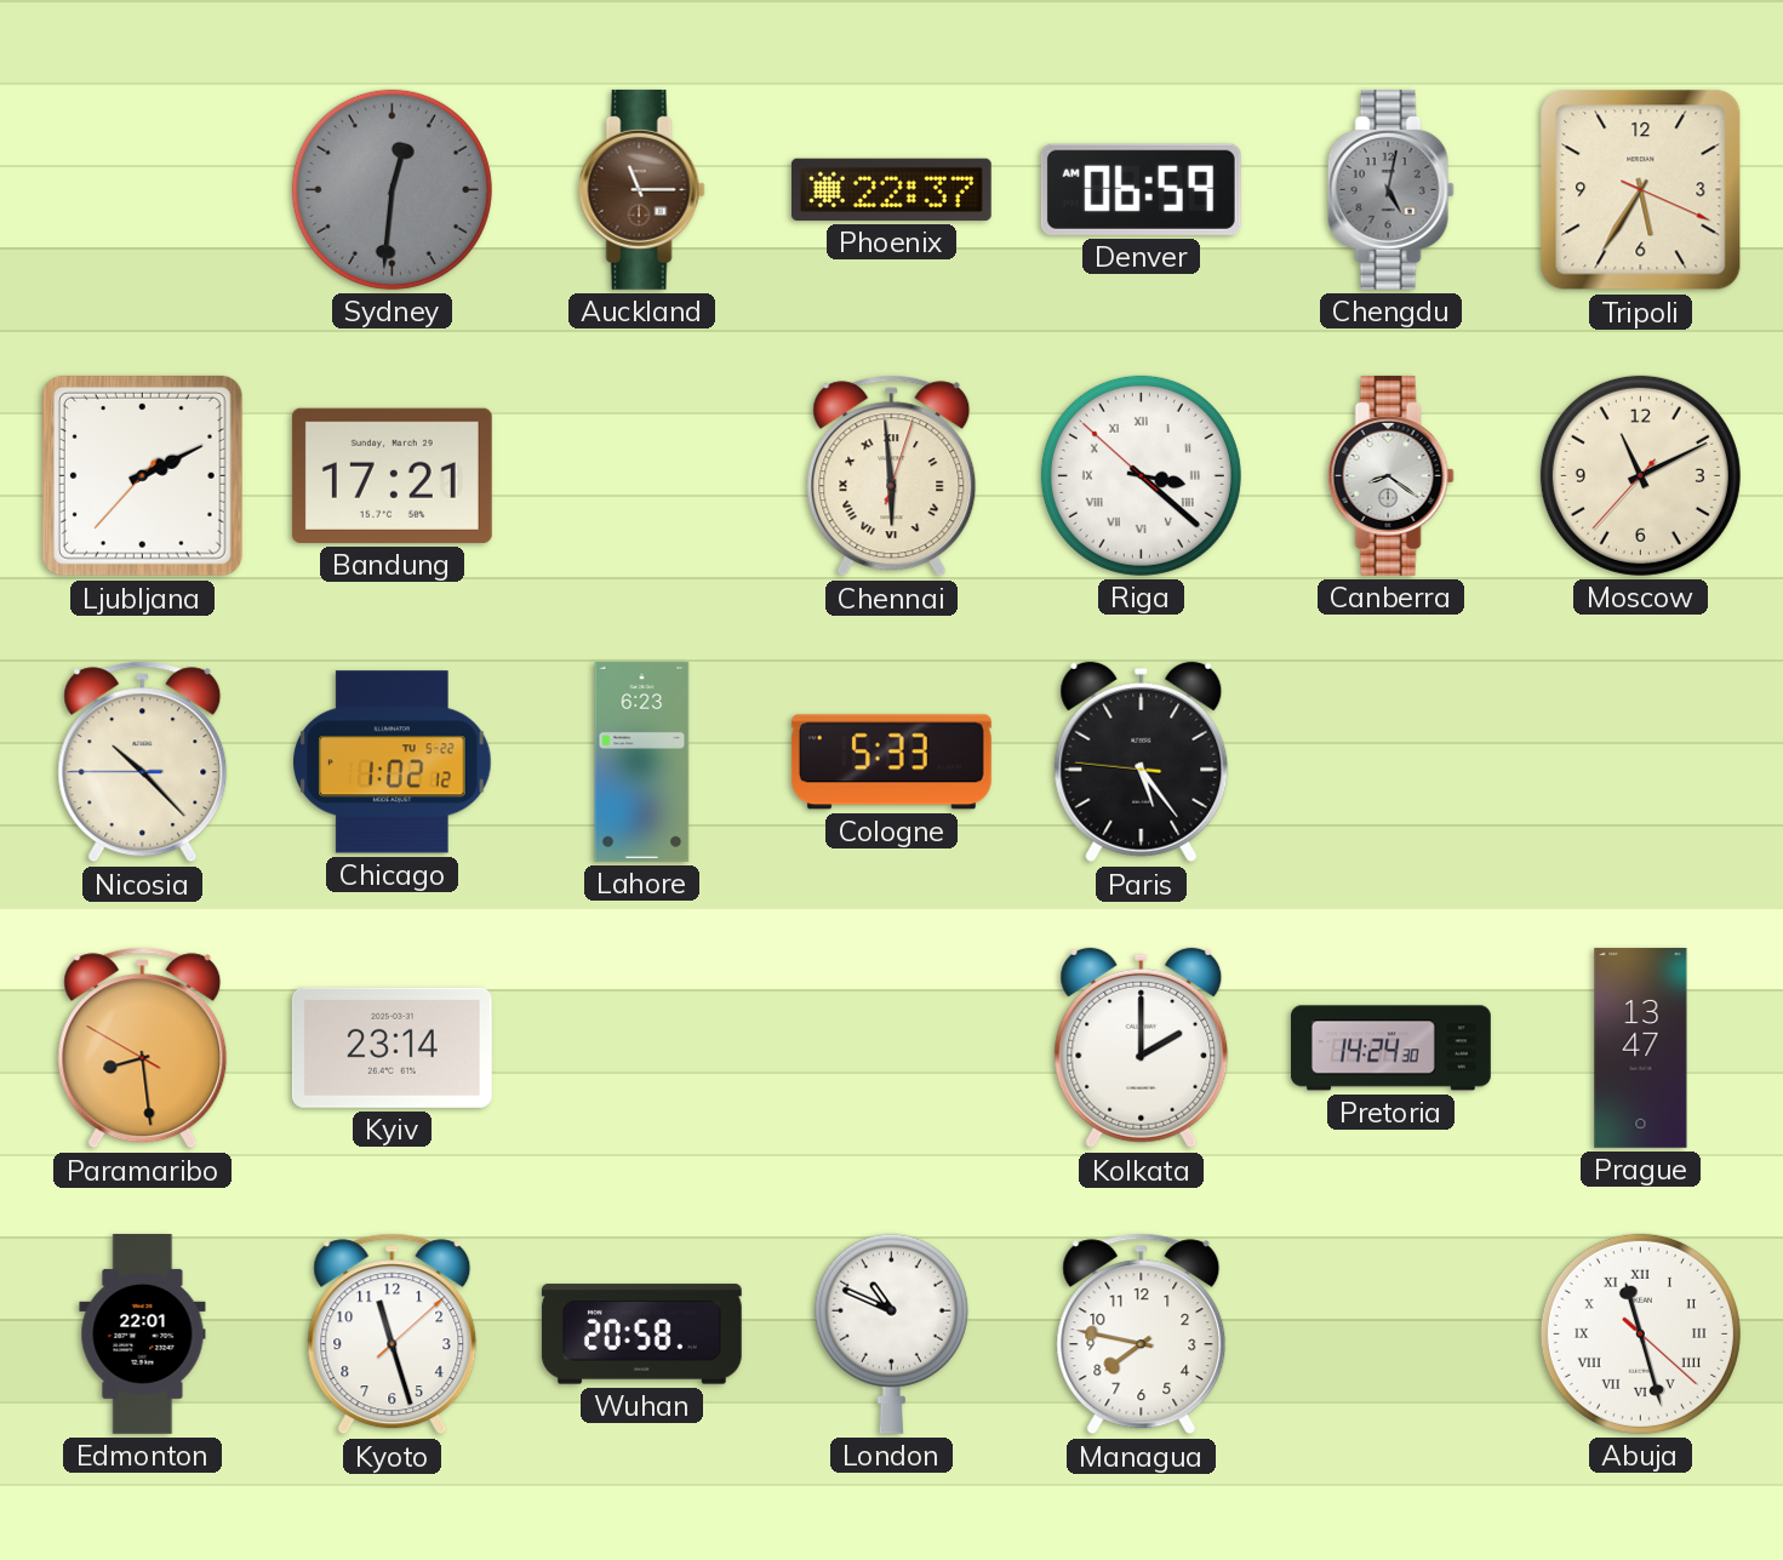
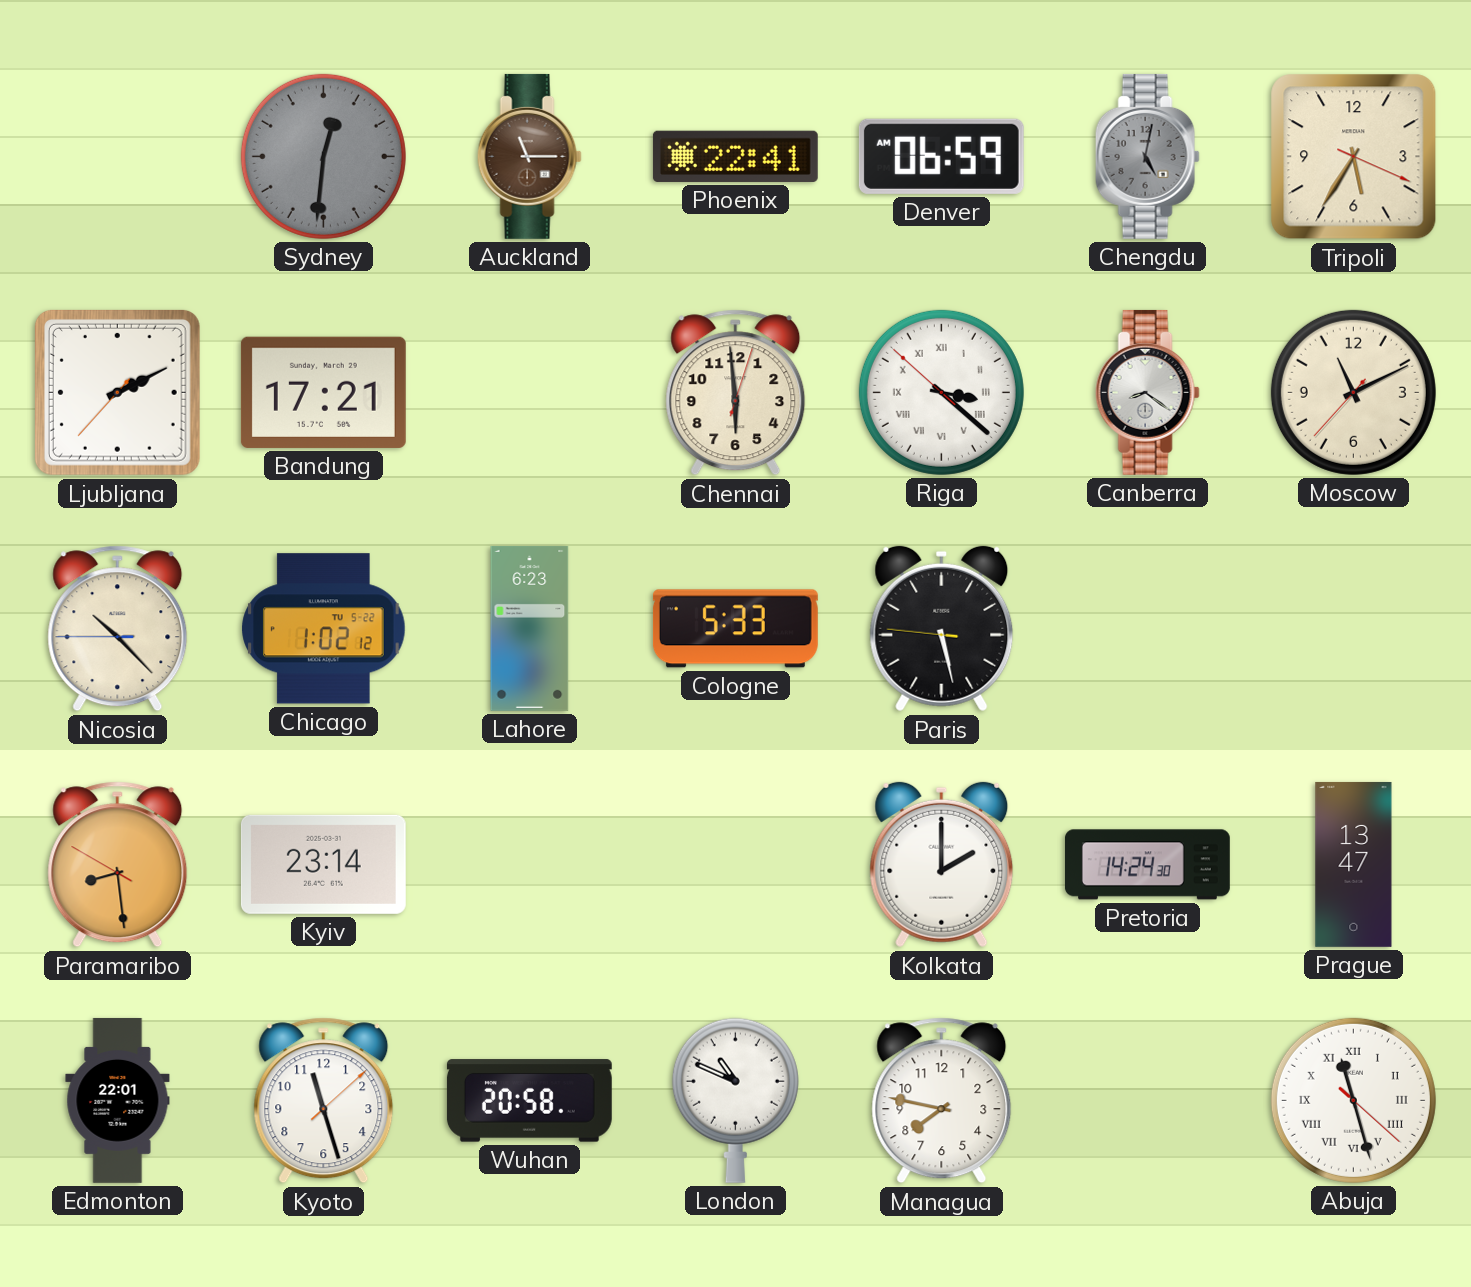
Phoenix: 22:37 -> 22:41
Chennai numerals: Roman -> Arabic
Paris: 5:23 -> 5:27
